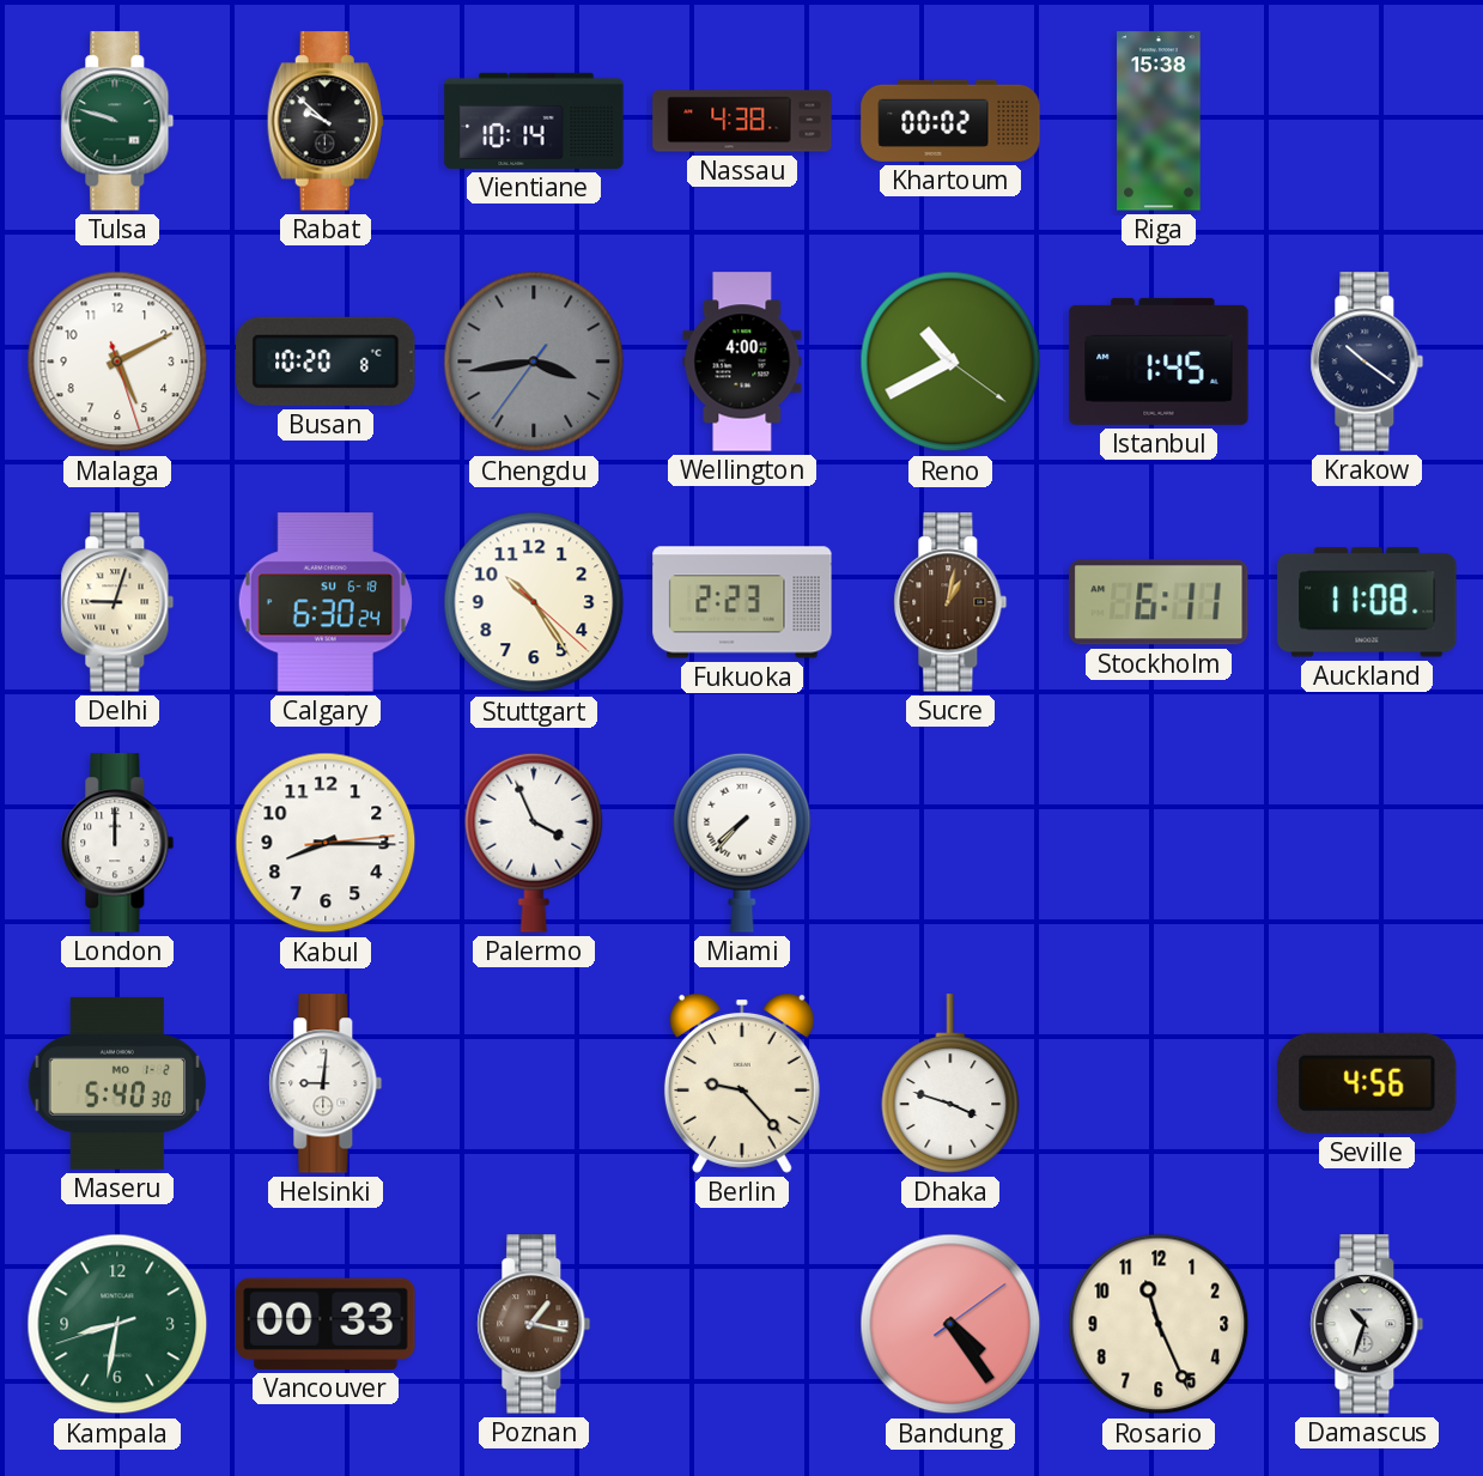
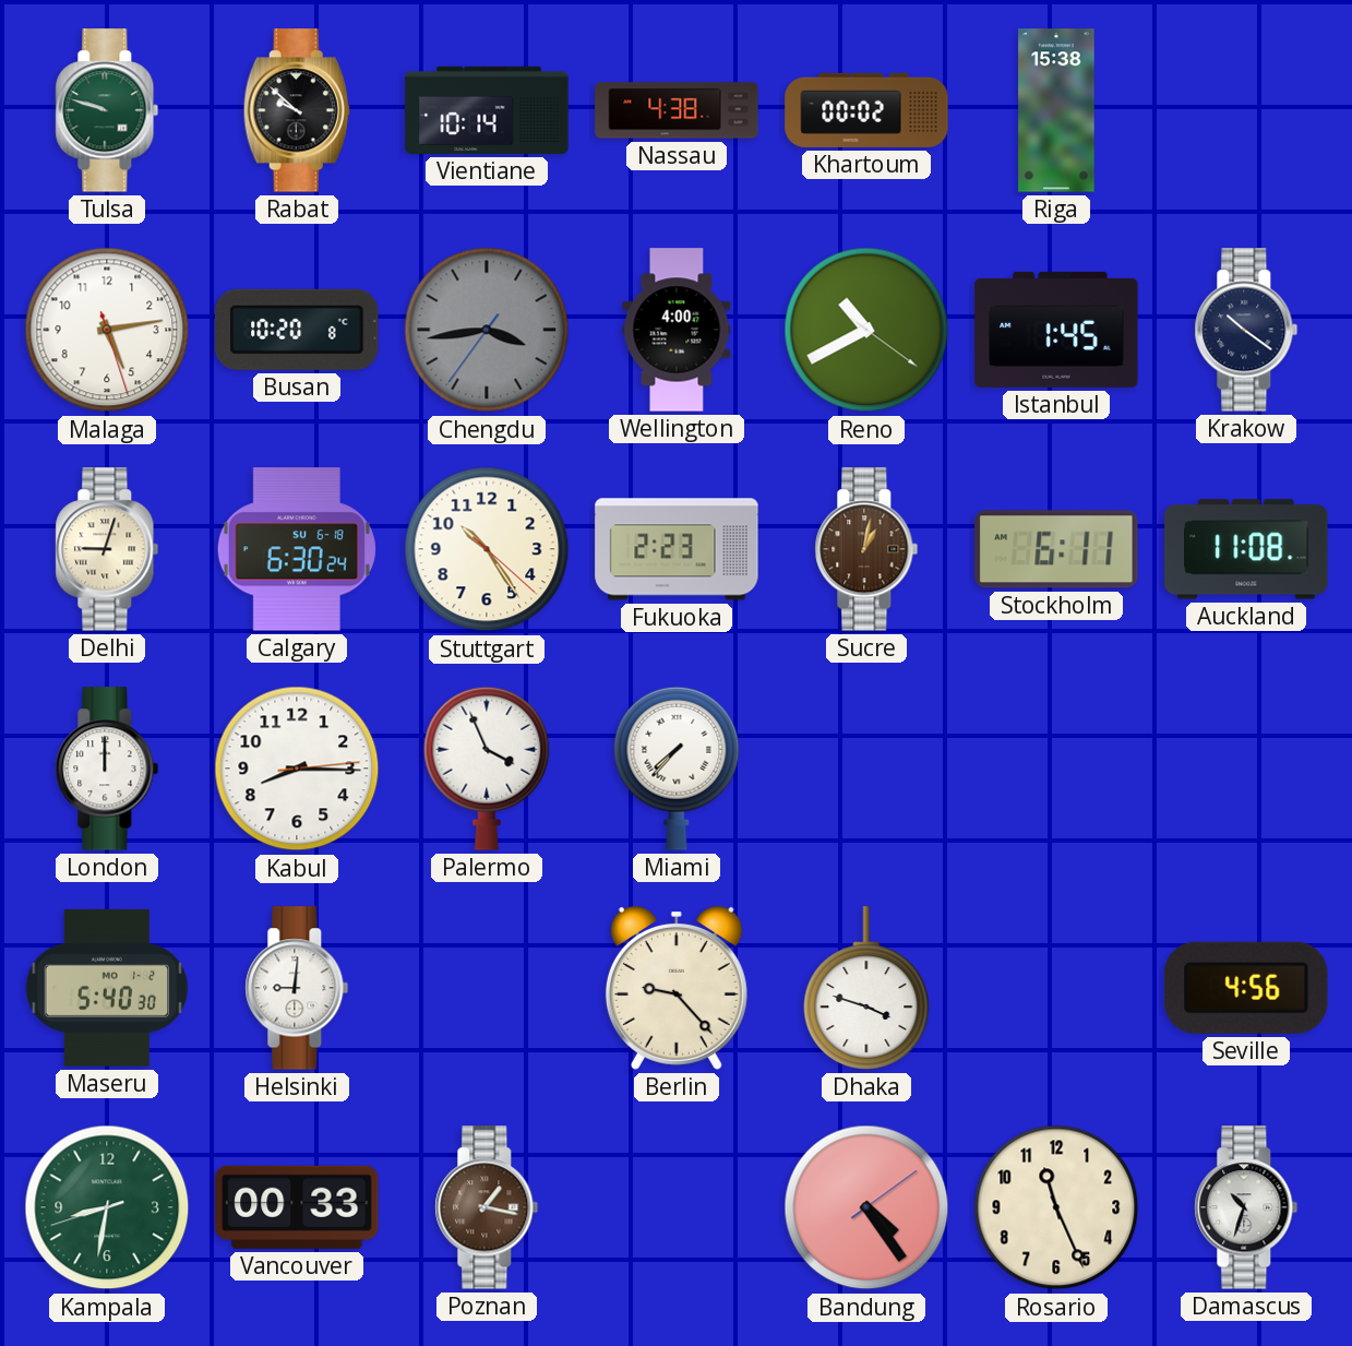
Malaga: 5:10 -> 5:13
